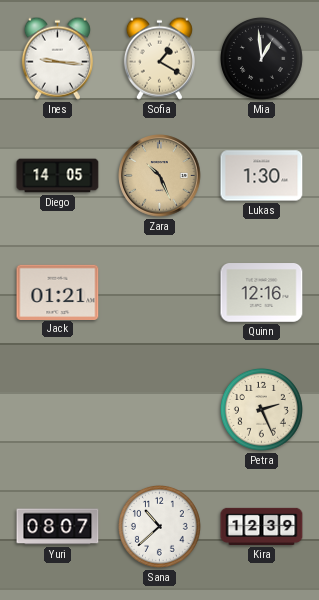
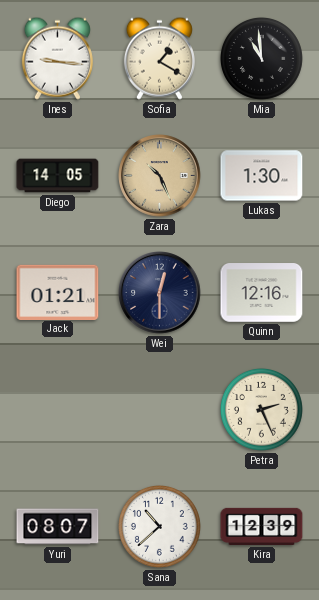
Mia: 12:59 -> 10:59
Wei: none -> 12:30
